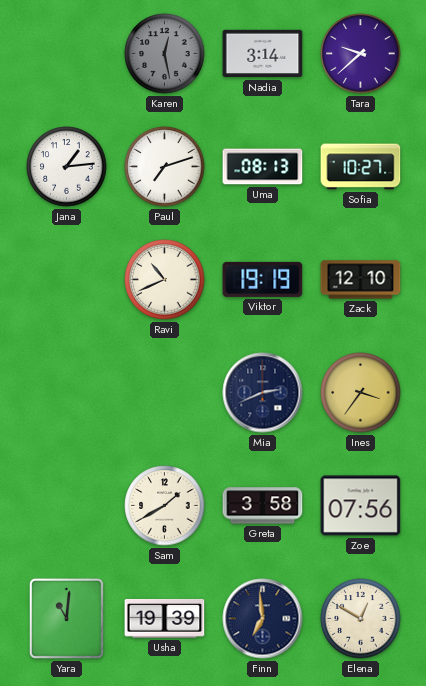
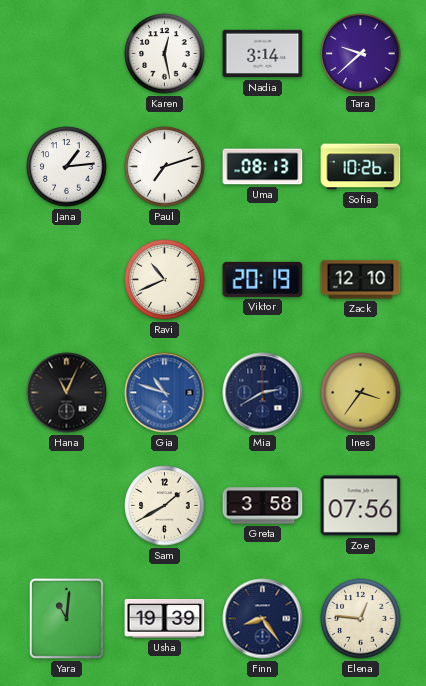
Karen dial: grey -> white
Sofia: 10:27 -> 10:26
Viktor: 19:19 -> 20:19
Hana: none -> 11:04
Gia: none -> 10:48
Mia: 2:41 -> 2:40
Finn: 6:59 -> 8:24
Elena: 12:50 -> 12:46
